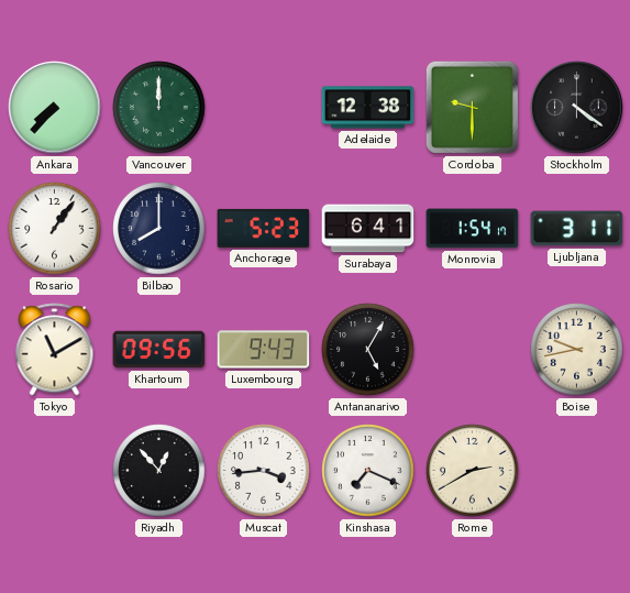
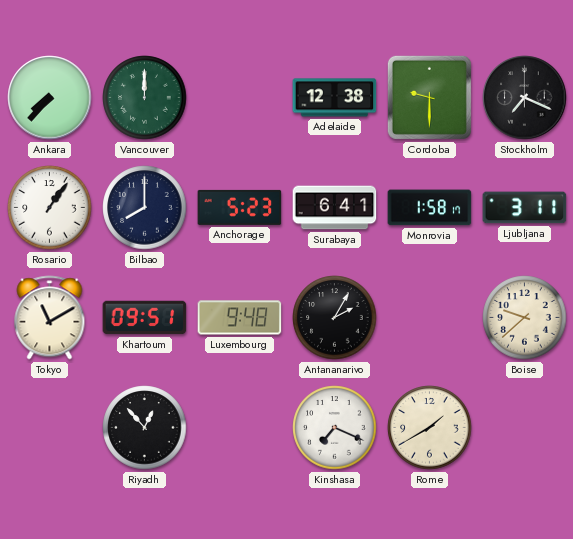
Stockholm: 4:21 -> 7:19
Monrovia: 1:54 -> 1:58
Khartoum: 09:56 -> 09:51
Luxembourg: 9:43 -> 9:48
Antananarivo: 5:05 -> 2:05
Boise: 9:43 -> 9:38
Muscat: 3:44 -> none
Rome: 2:40 -> 1:40
